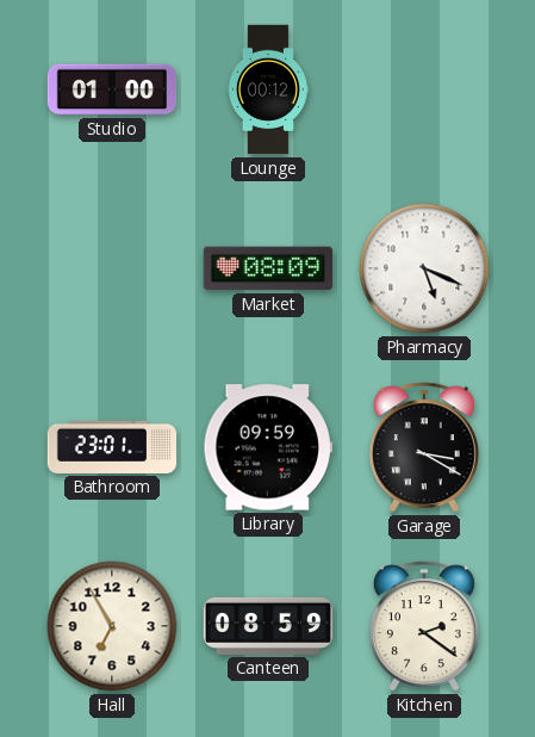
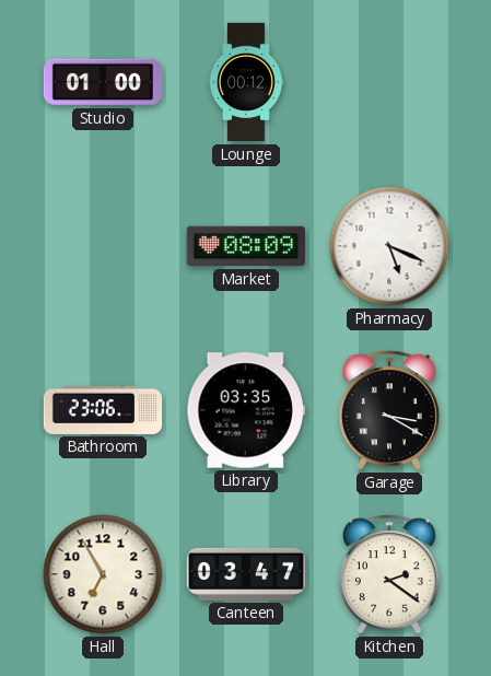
Bathroom: 23:01 -> 23:06
Library: 09:59 -> 03:35
Canteen: 08:59 -> 03:47
